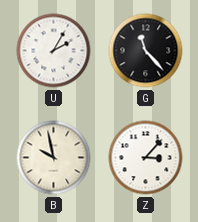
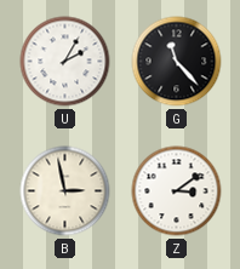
B: 9:58 -> 2:58
Z: 3:07 -> 3:09
